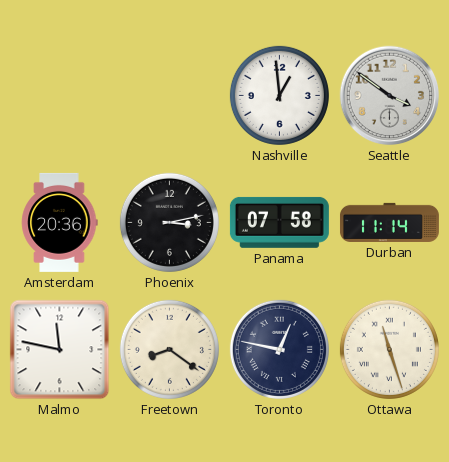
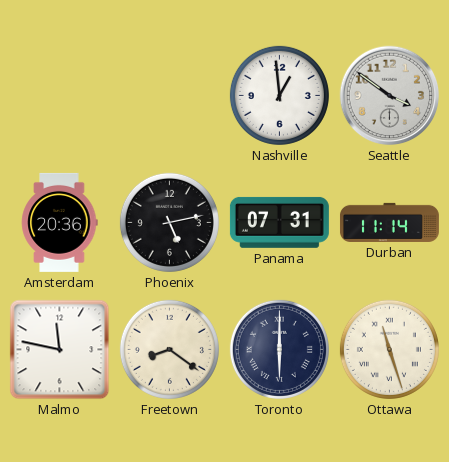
Phoenix: 3:13 -> 5:13
Panama: 07:58 -> 07:31
Toronto: 12:47 -> 6:00
